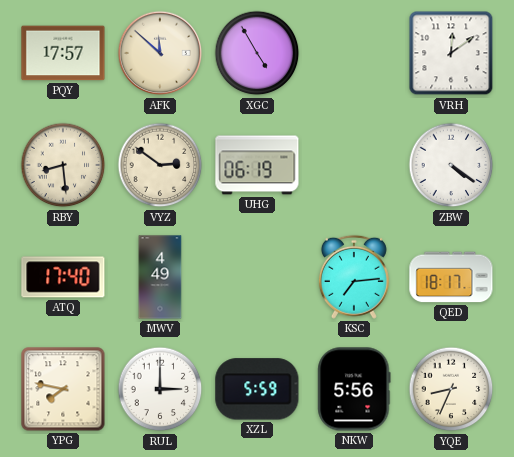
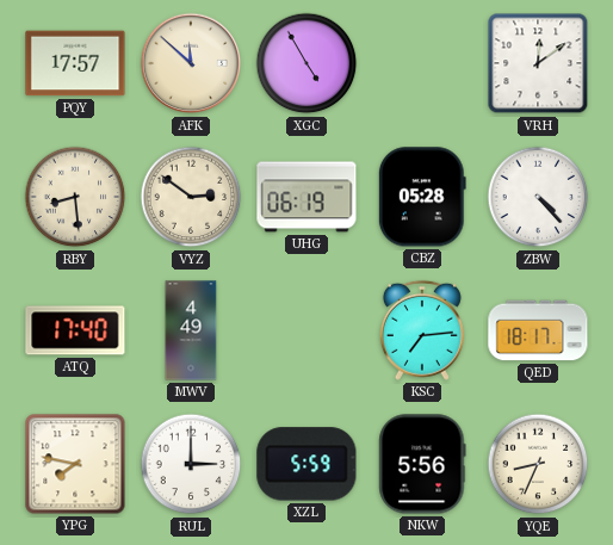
CBZ: none -> 05:28
ZBW: 4:21 -> 4:23
